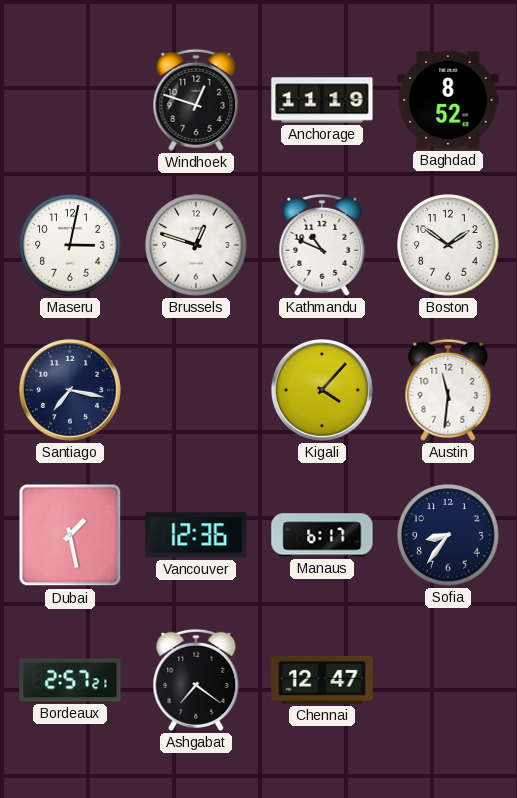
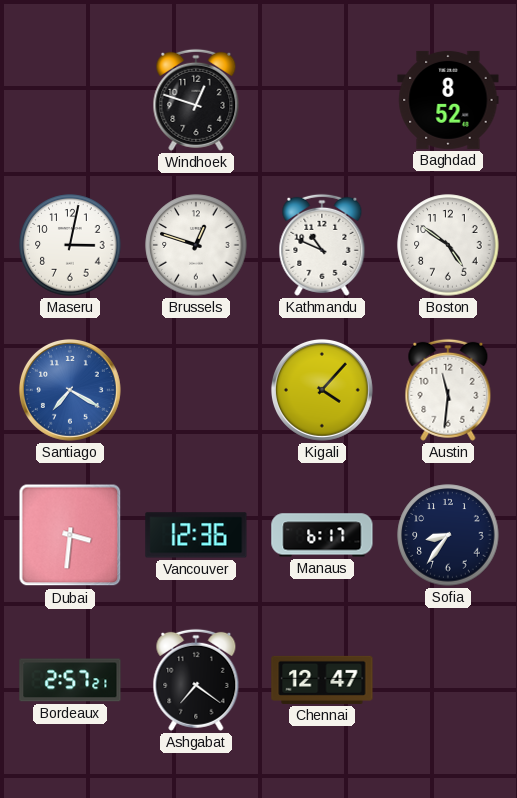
Anchorage: 11:19 -> none
Boston: 1:51 -> 4:51
Santiago: 7:17 -> 7:20
Santiago dial: navy -> blue
Dubai: 1:28 -> 3:31
